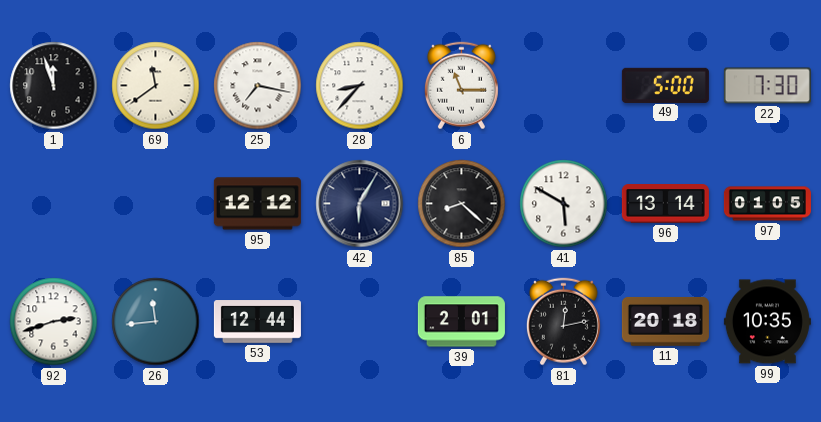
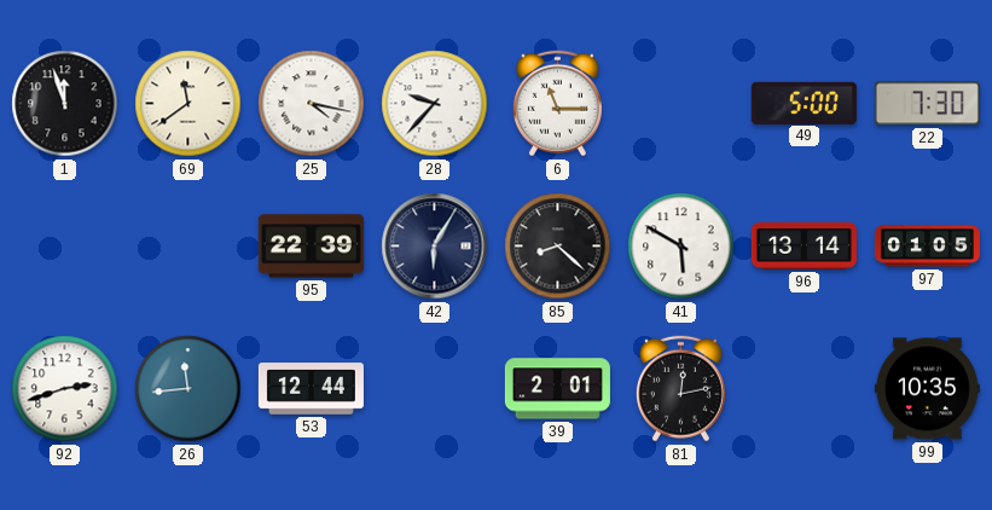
25: 7:17 -> 4:17
28: 8:37 -> 9:37
95: 12:12 -> 22:39
11: 20:18 -> none
